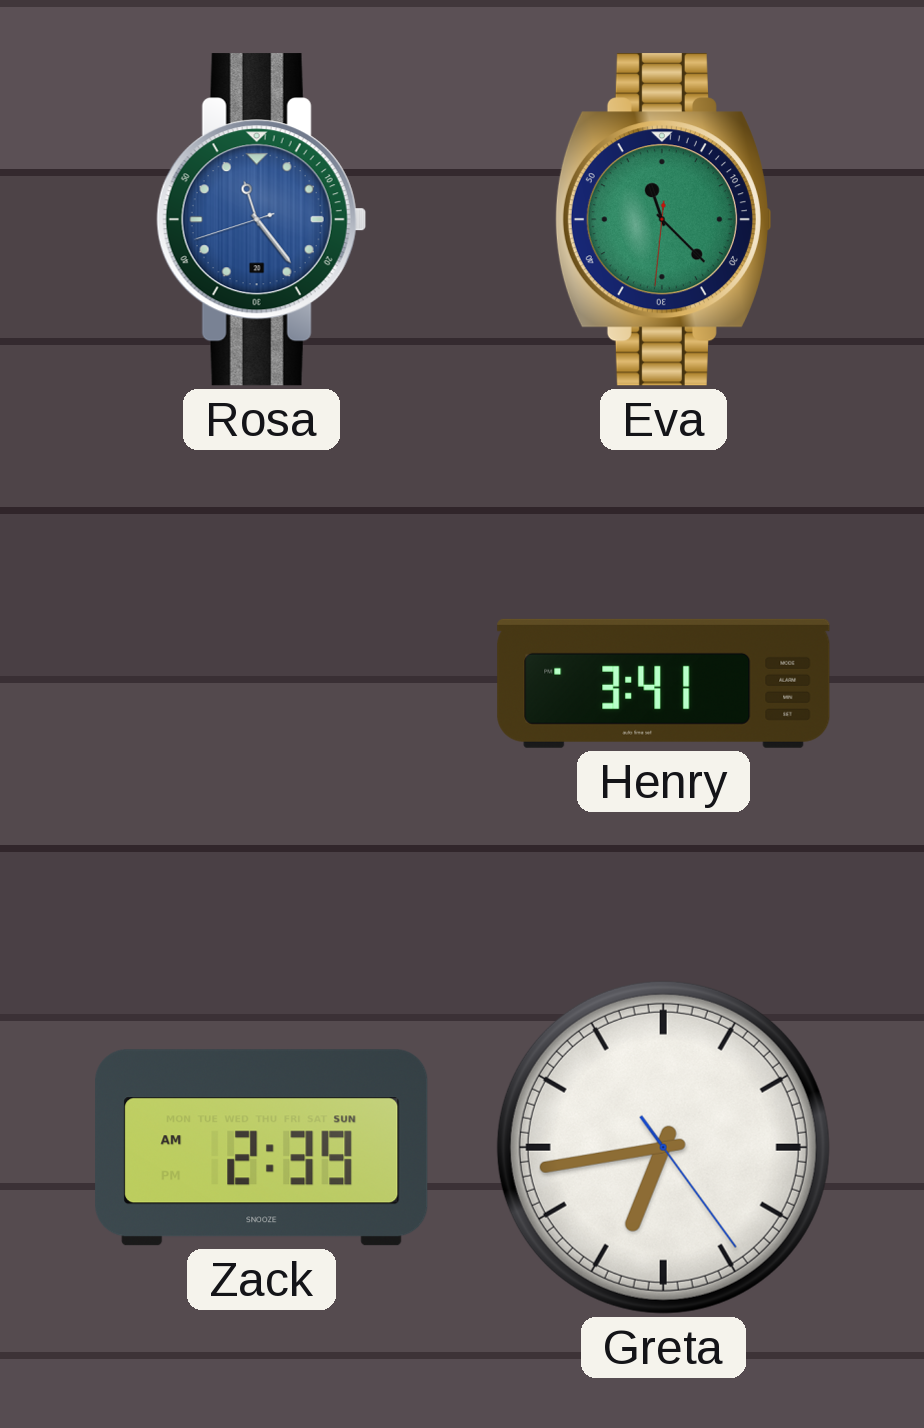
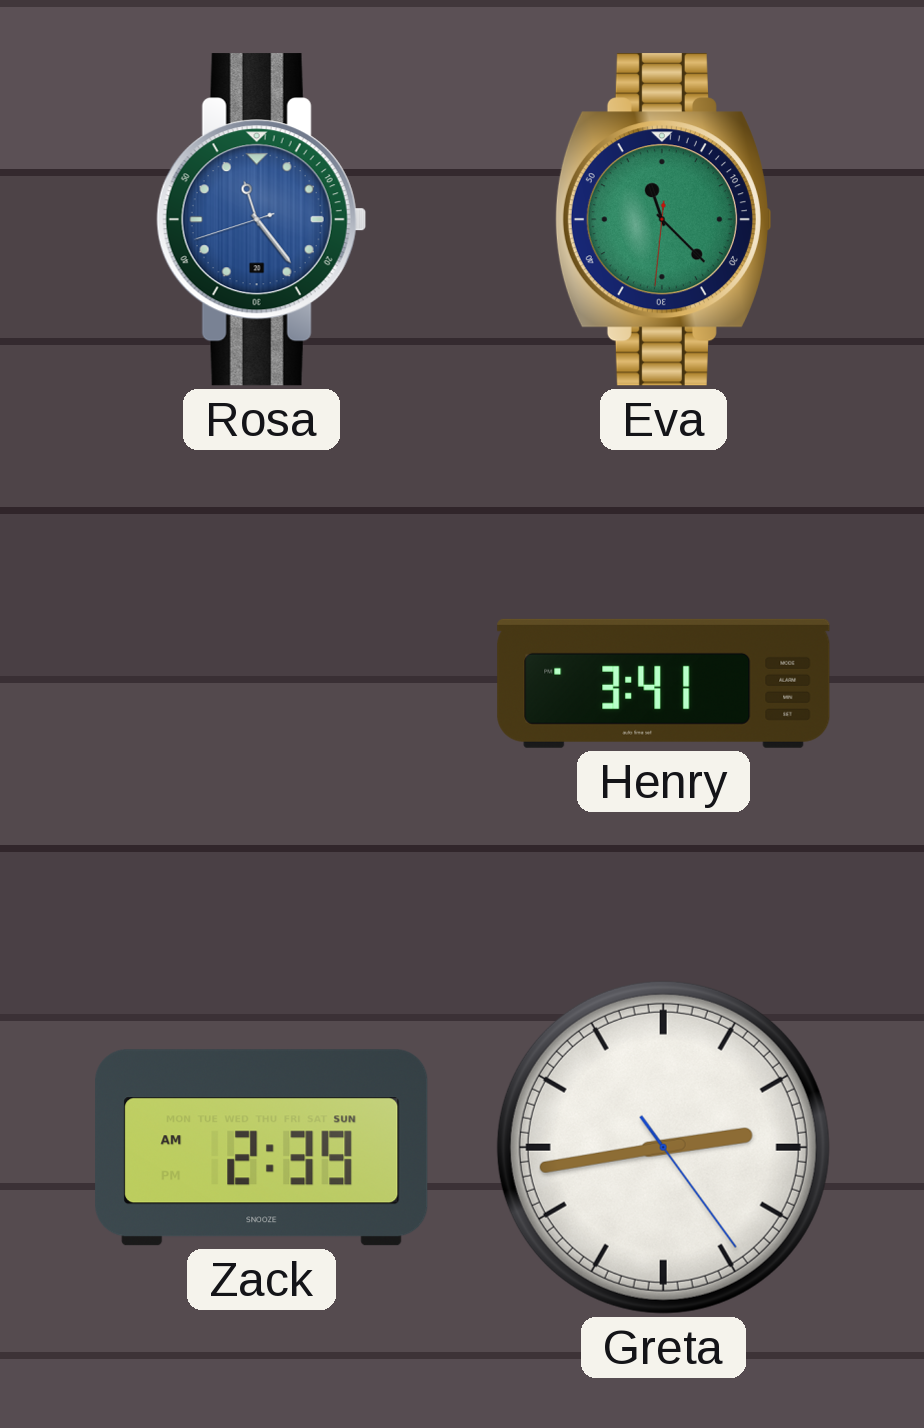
Greta: 6:43 -> 2:43
